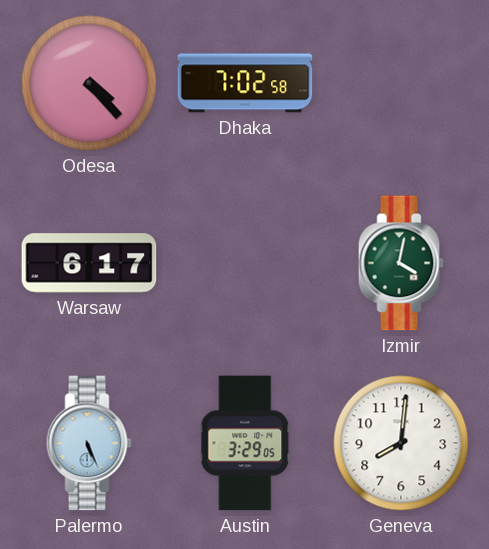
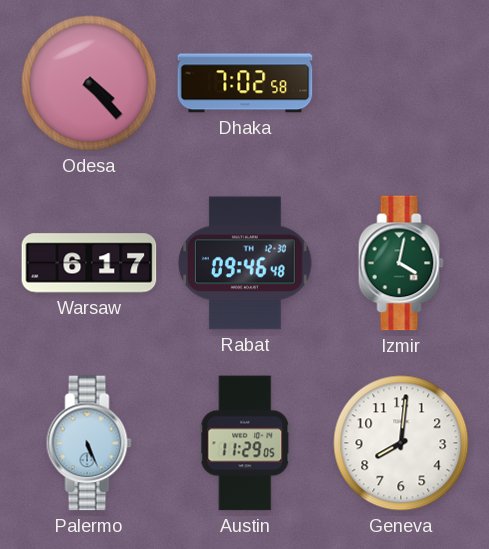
Rabat: none -> 09:46
Austin: 3:29 -> 11:29
